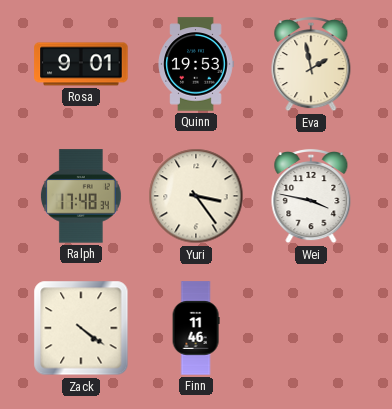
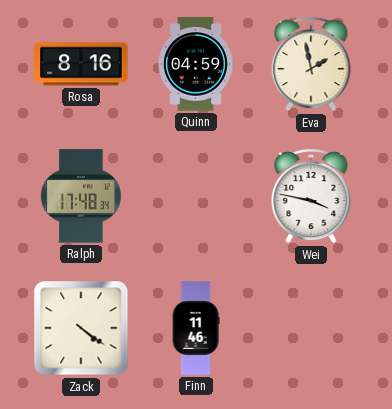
Rosa: 9:01 -> 8:16
Quinn: 19:53 -> 04:59
Yuri: 3:24 -> none
